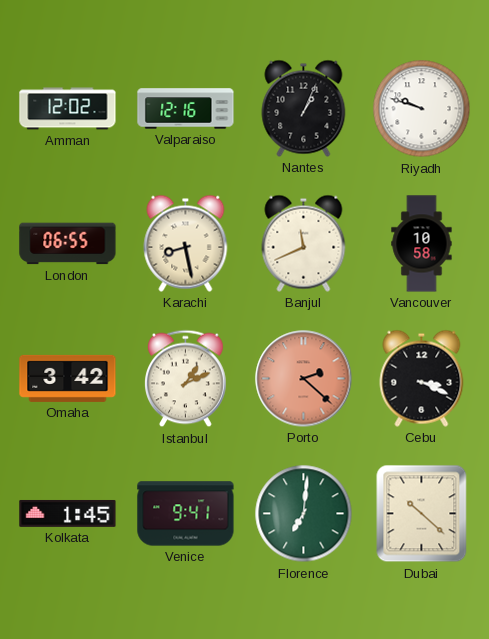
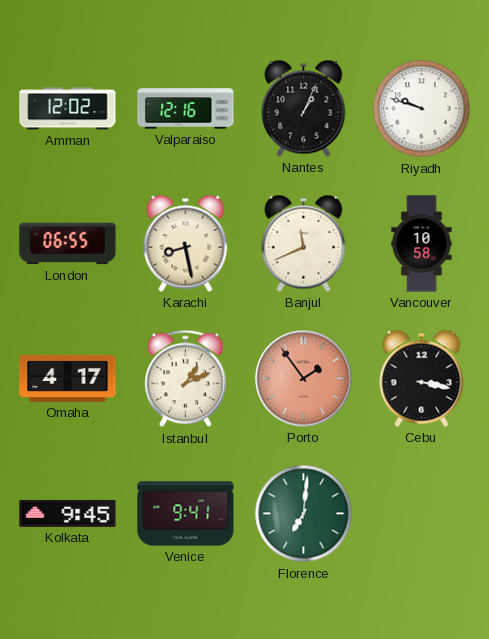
Omaha: 3:42 -> 4:17
Porto: 2:22 -> 1:54
Cebu: 3:19 -> 3:17
Kolkata: 1:45 -> 9:45
Dubai: 10:22 -> none
